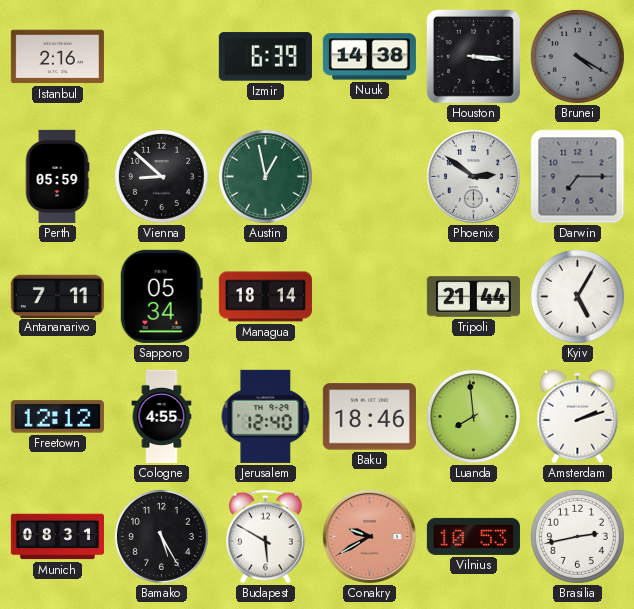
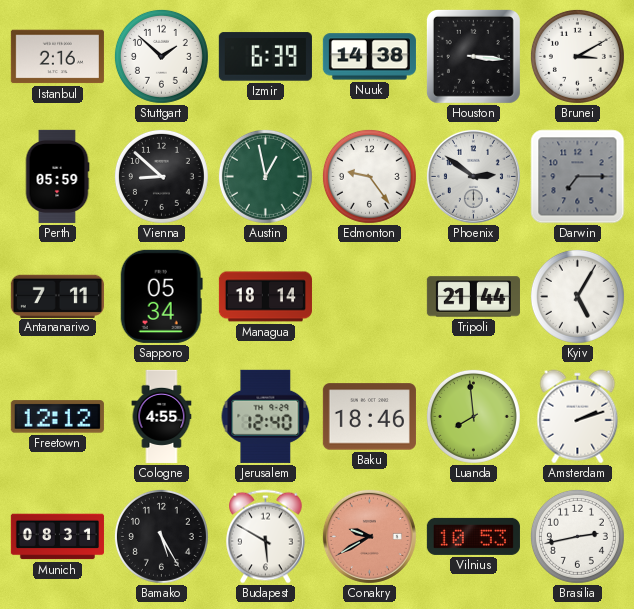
Stuttgart: none -> 1:52
Brunei: 4:20 -> 3:10
Brunei dial: grey -> white
Edmonton: none -> 9:24
